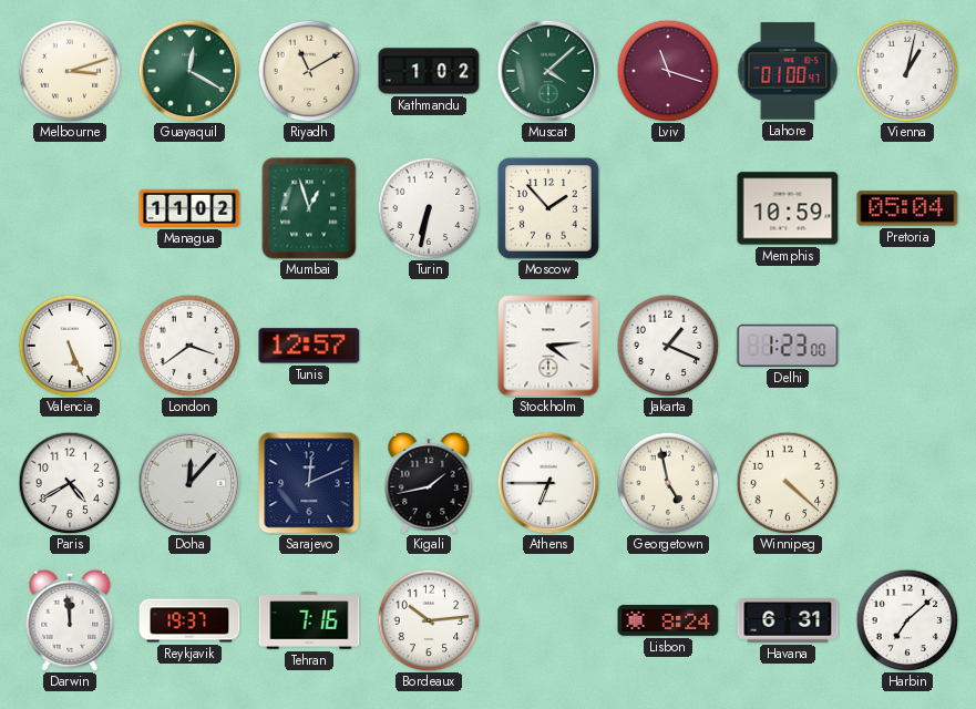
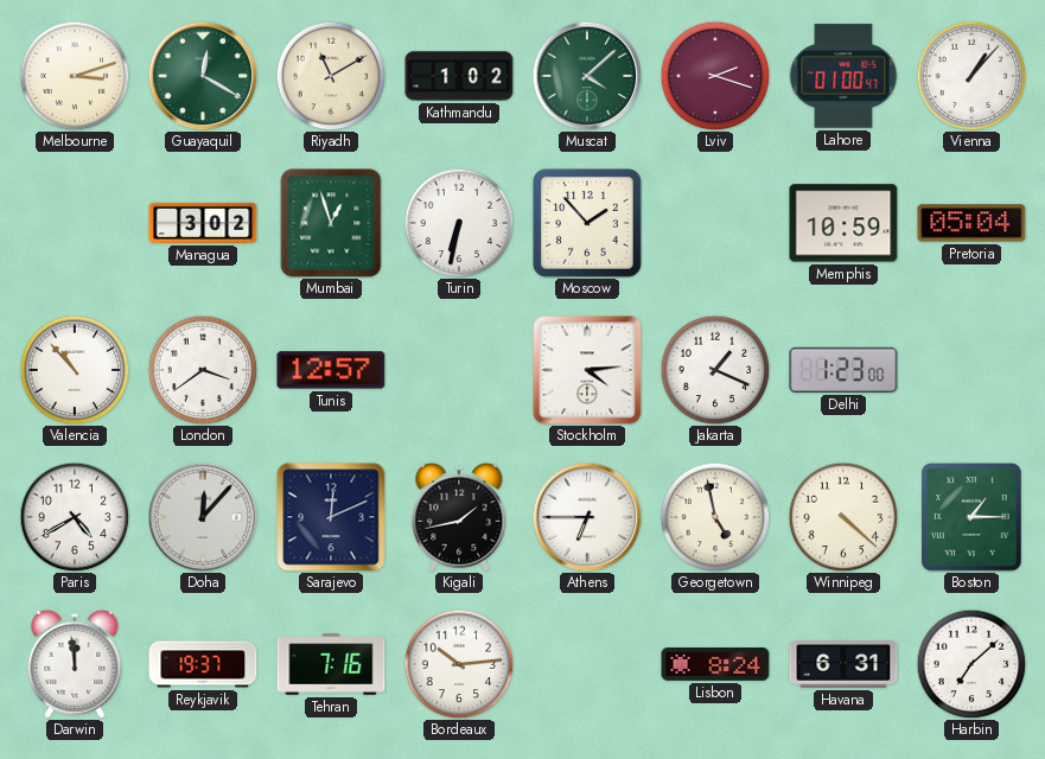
Lviv: 11:18 -> 2:18
Vienna: 1:02 -> 1:07
Managua: 11:02 -> 3:02
Valencia: 5:26 -> 10:53
Boston: none -> 1:15
